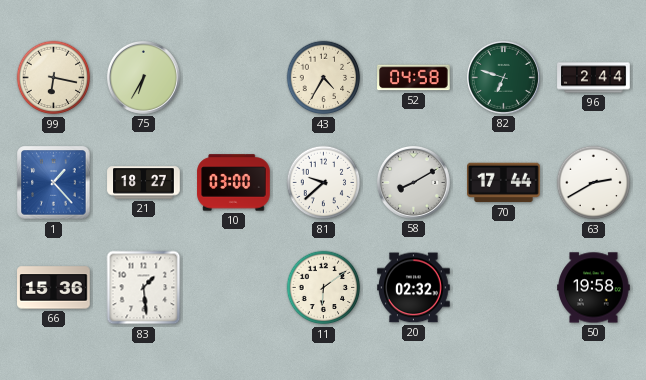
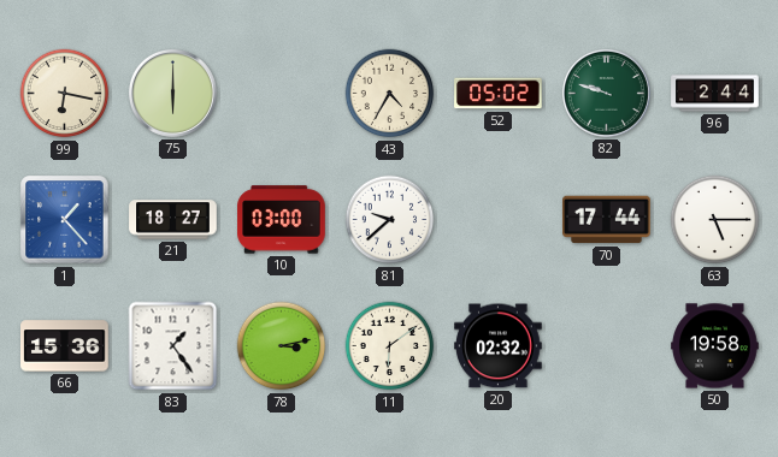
75: 6:35 -> 6:00
52: 04:58 -> 05:02
82: 6:48 -> 9:48
58: 8:10 -> none
63: 2:40 -> 5:15
83: 1:29 -> 1:24
78: none -> 3:13
